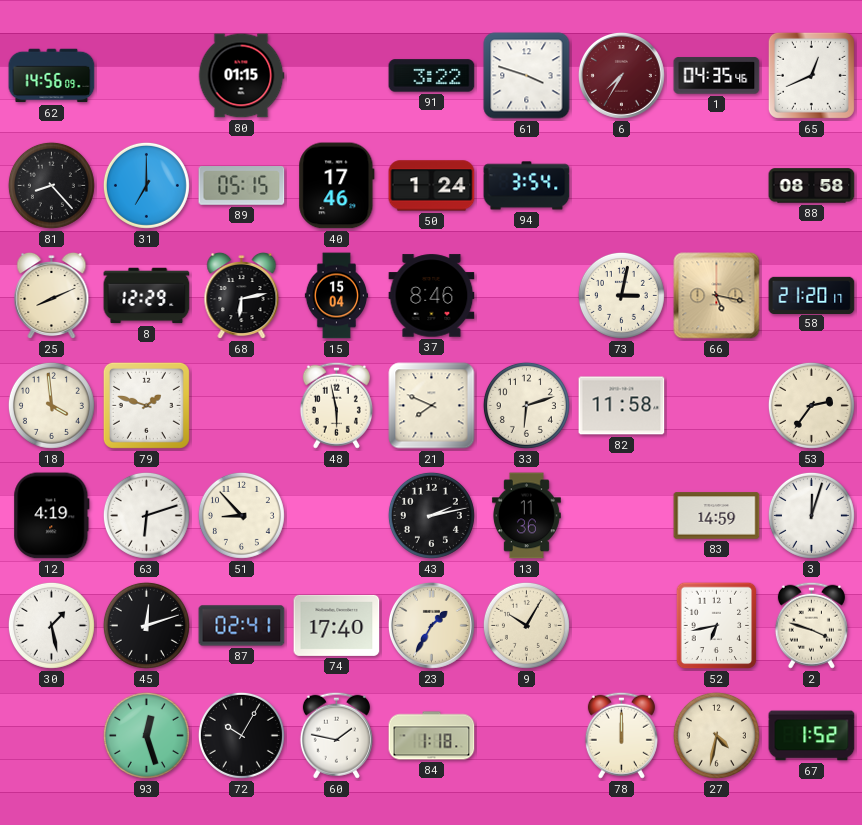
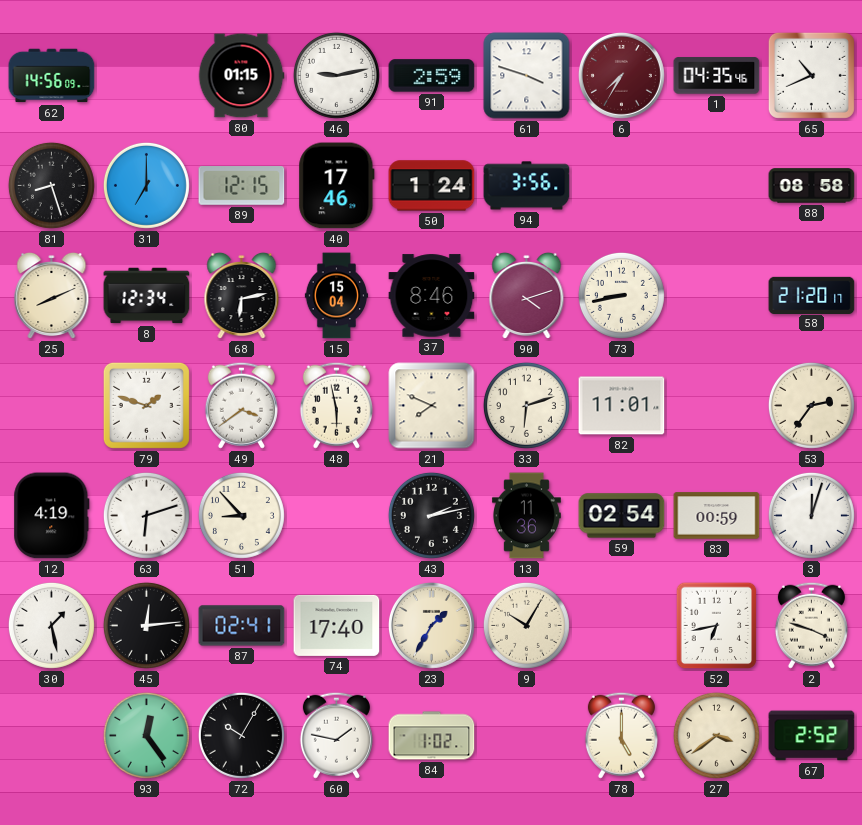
46: none -> 9:13
91: 3:22 -> 2:59
65: 12:41 -> 10:41
81: 8:23 -> 8:27
89: 05:15 -> 12:15
94: 3:54 -> 3:56
8: 12:29 -> 12:34
90: none -> 4:12
73: 3:02 -> 8:43
66: 5:17 -> none
18: 3:59 -> none
49: none -> 3:39
82: 11:58 -> 11:01
59: none -> 02:54
83: 14:59 -> 00:59
45: 12:12 -> 12:14
93: 12:27 -> 12:24
84: 1:18 -> 1:02
78: 12:00 -> 5:00
27: 4:32 -> 3:39
67: 1:52 -> 2:52
